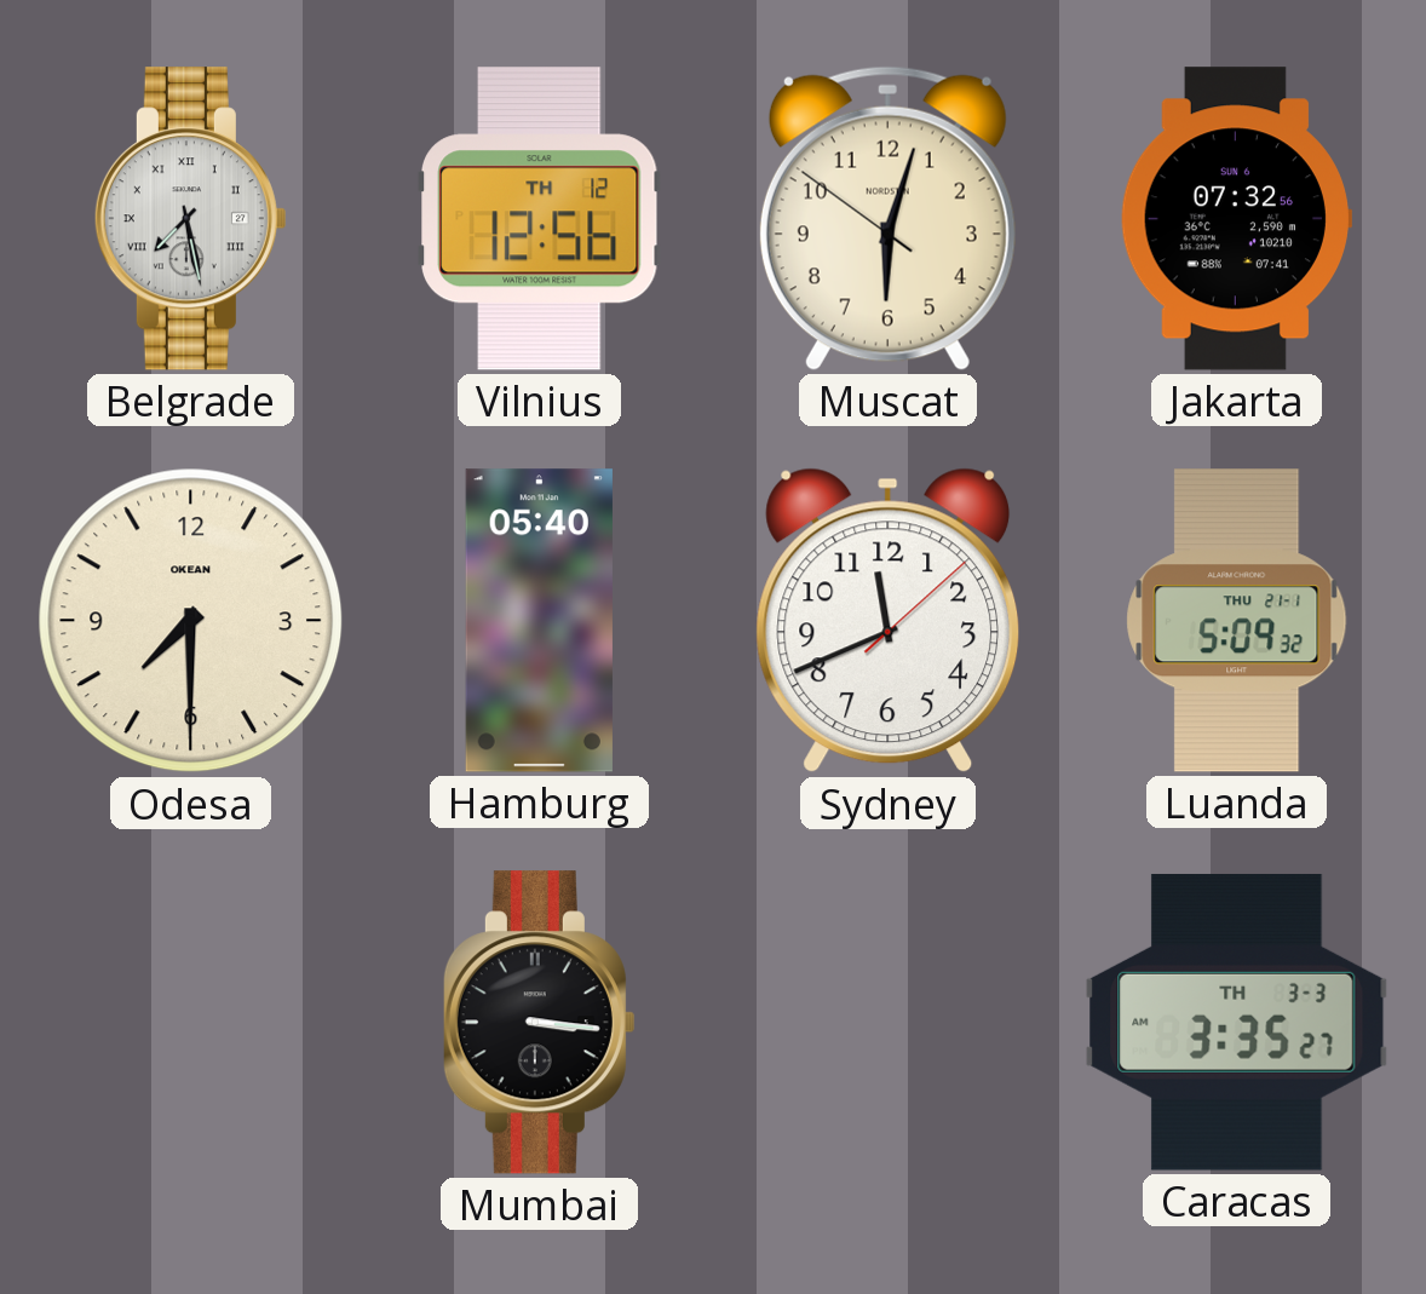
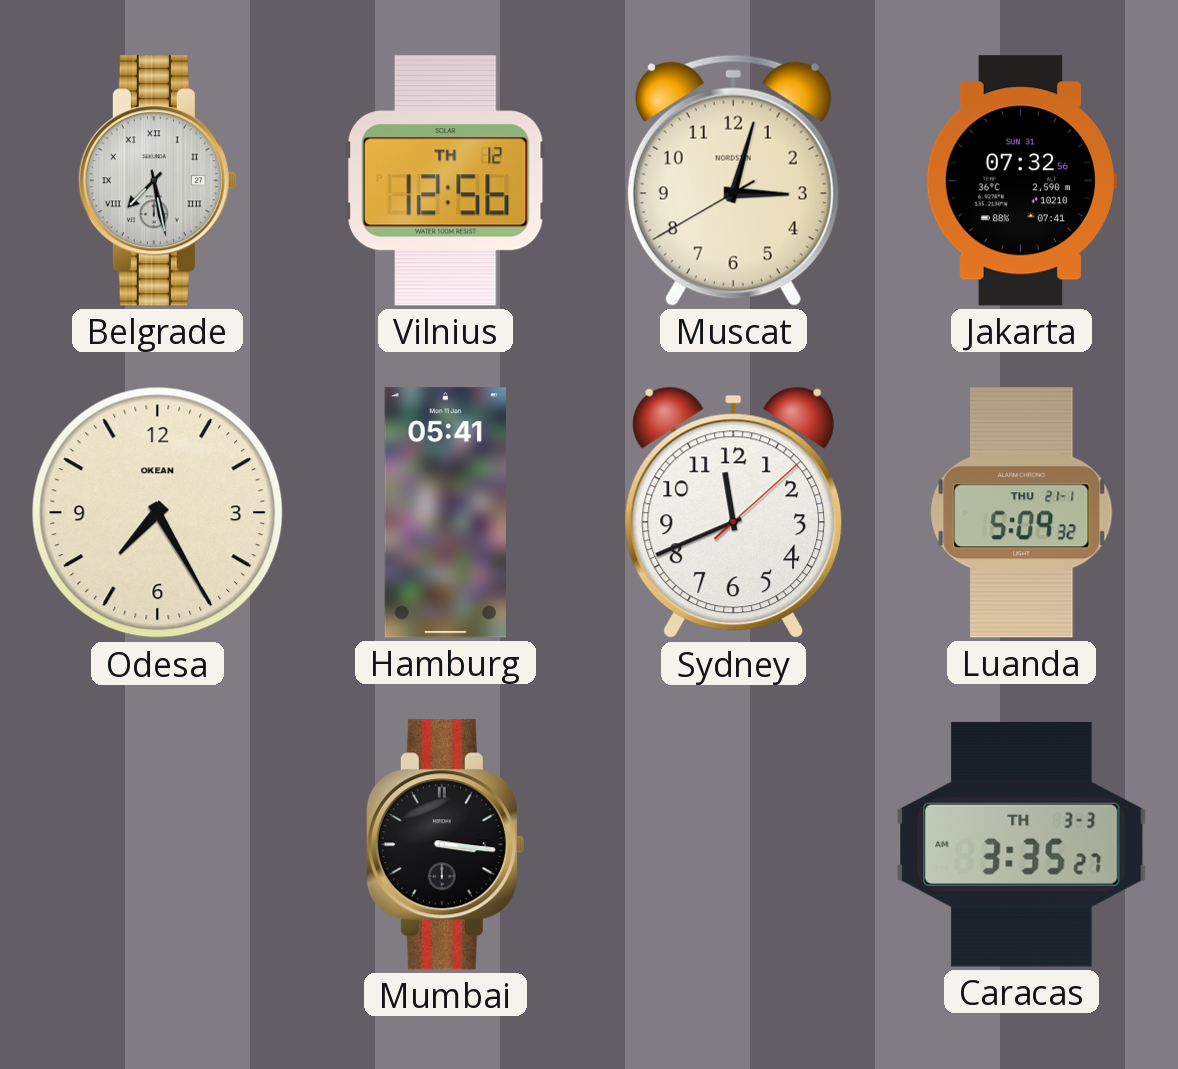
Muscat: 6:02 -> 3:02
Jakarta date: SUN 6 -> SUN 31
Odesa: 7:30 -> 7:25
Hamburg: 05:40 -> 05:41
